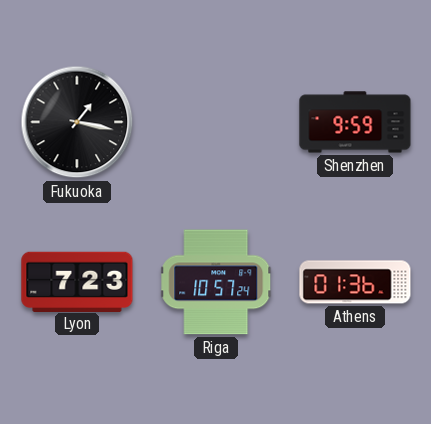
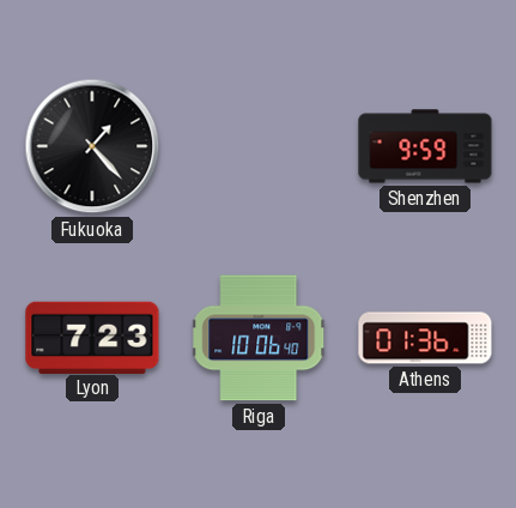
Fukuoka: 1:17 -> 1:23
Riga: 10:57 -> 10:06
